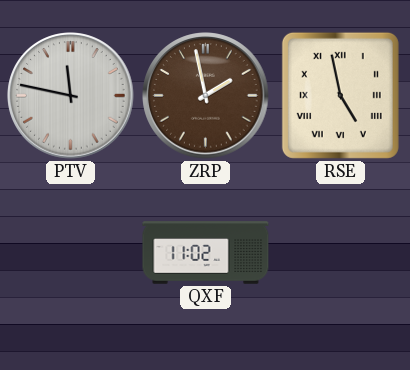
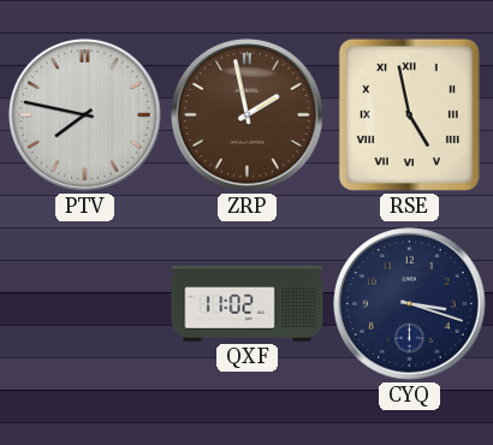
PTV: 11:47 -> 7:47
CYQ: none -> 3:18
